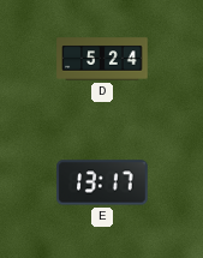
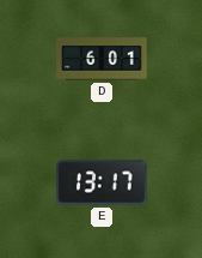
D: 5:24 -> 6:01
